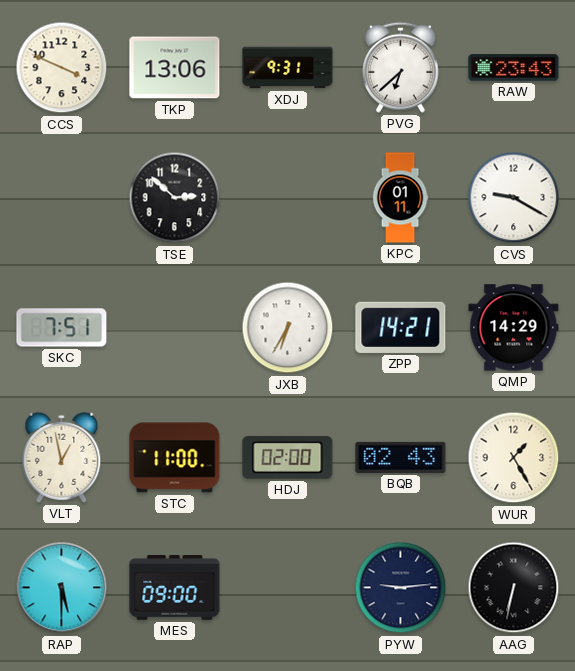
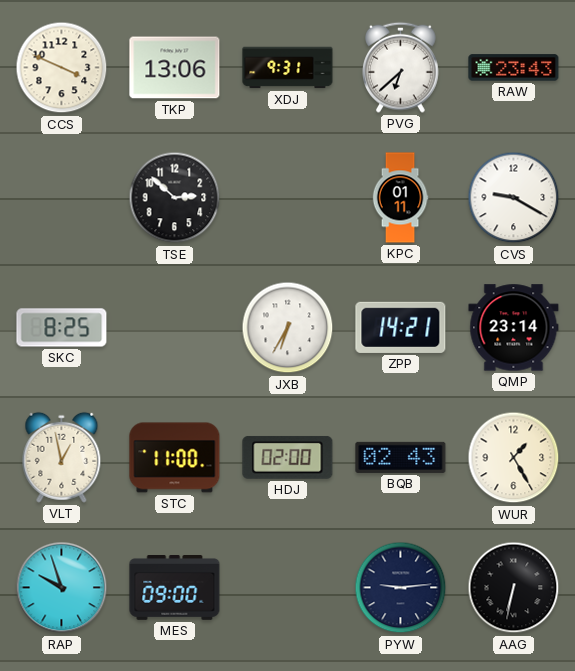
SKC: 7:51 -> 8:25
QMP: 14:29 -> 23:14
RAP: 5:30 -> 9:57
